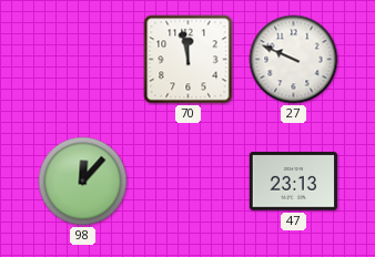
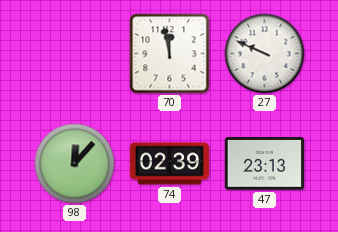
74: none -> 02:39
